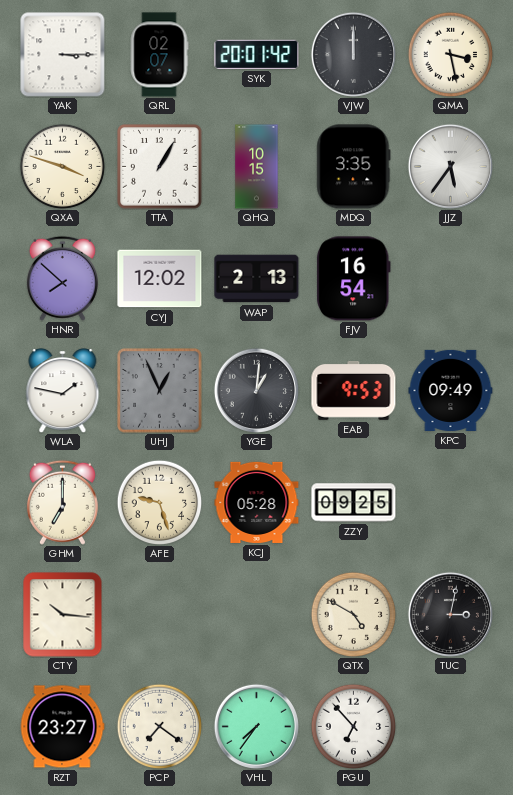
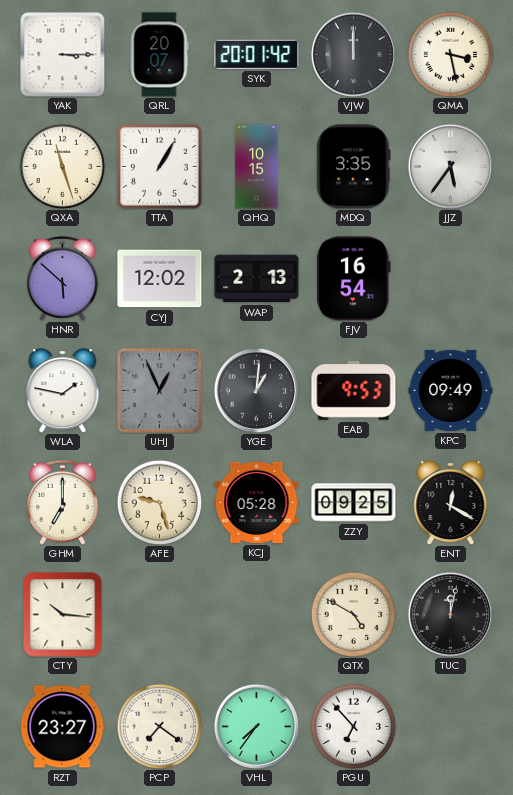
QRL: 02:07 -> 20:07
QXA: 3:48 -> 11:27
HNR: 7:52 -> 5:52
ENT: none -> 12:20
TUC: 3:02 -> 12:02
